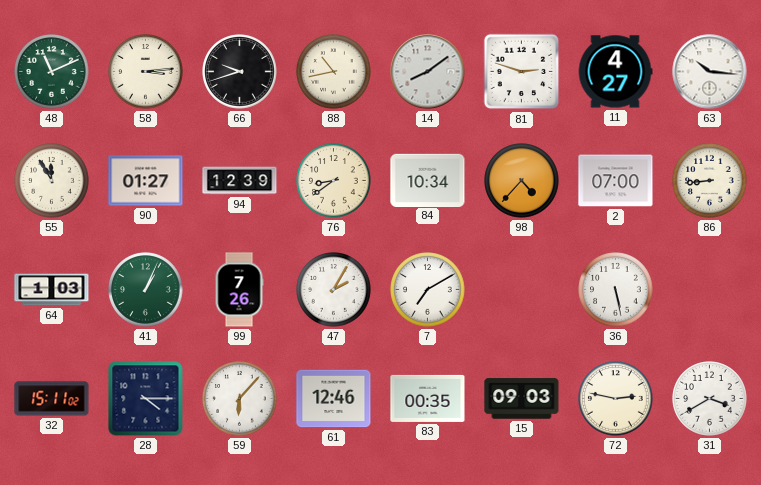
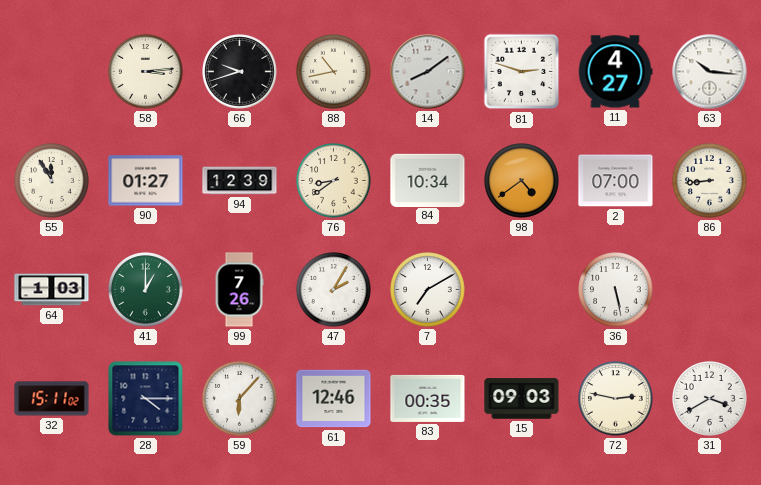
48: 11:11 -> none
98: 4:37 -> 4:39
41: 1:04 -> 1:00
